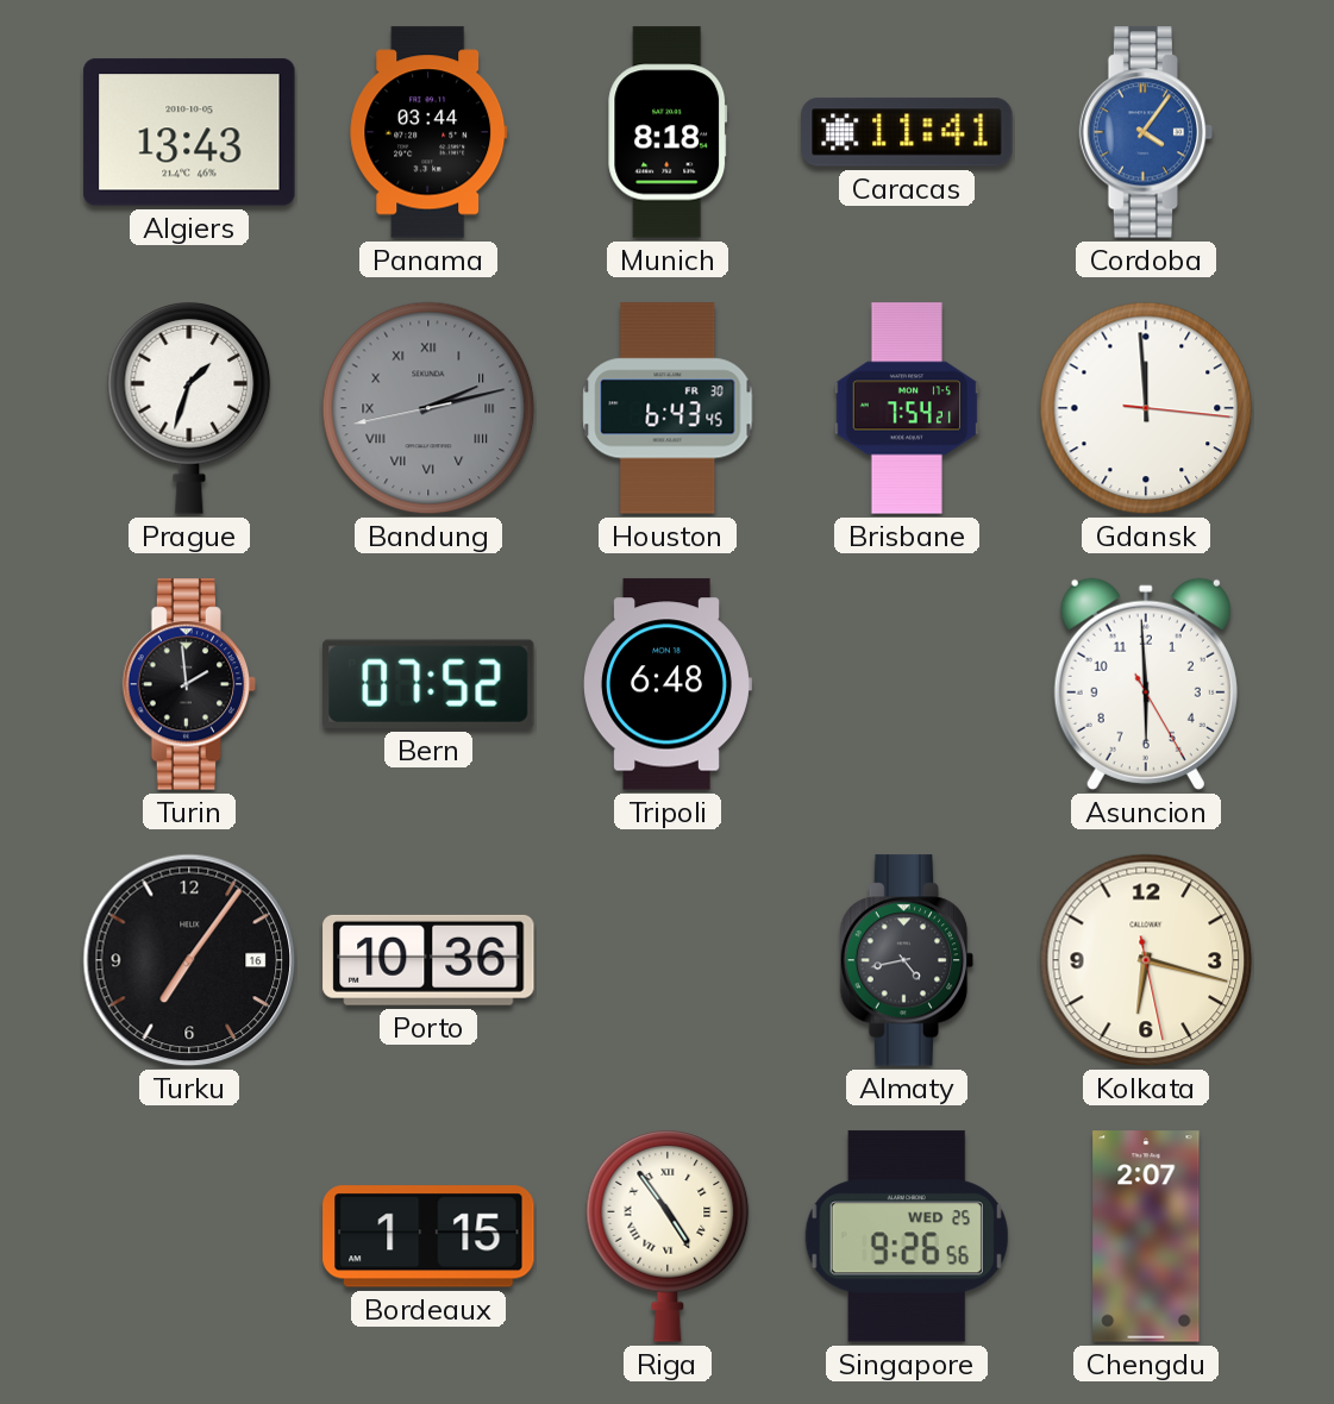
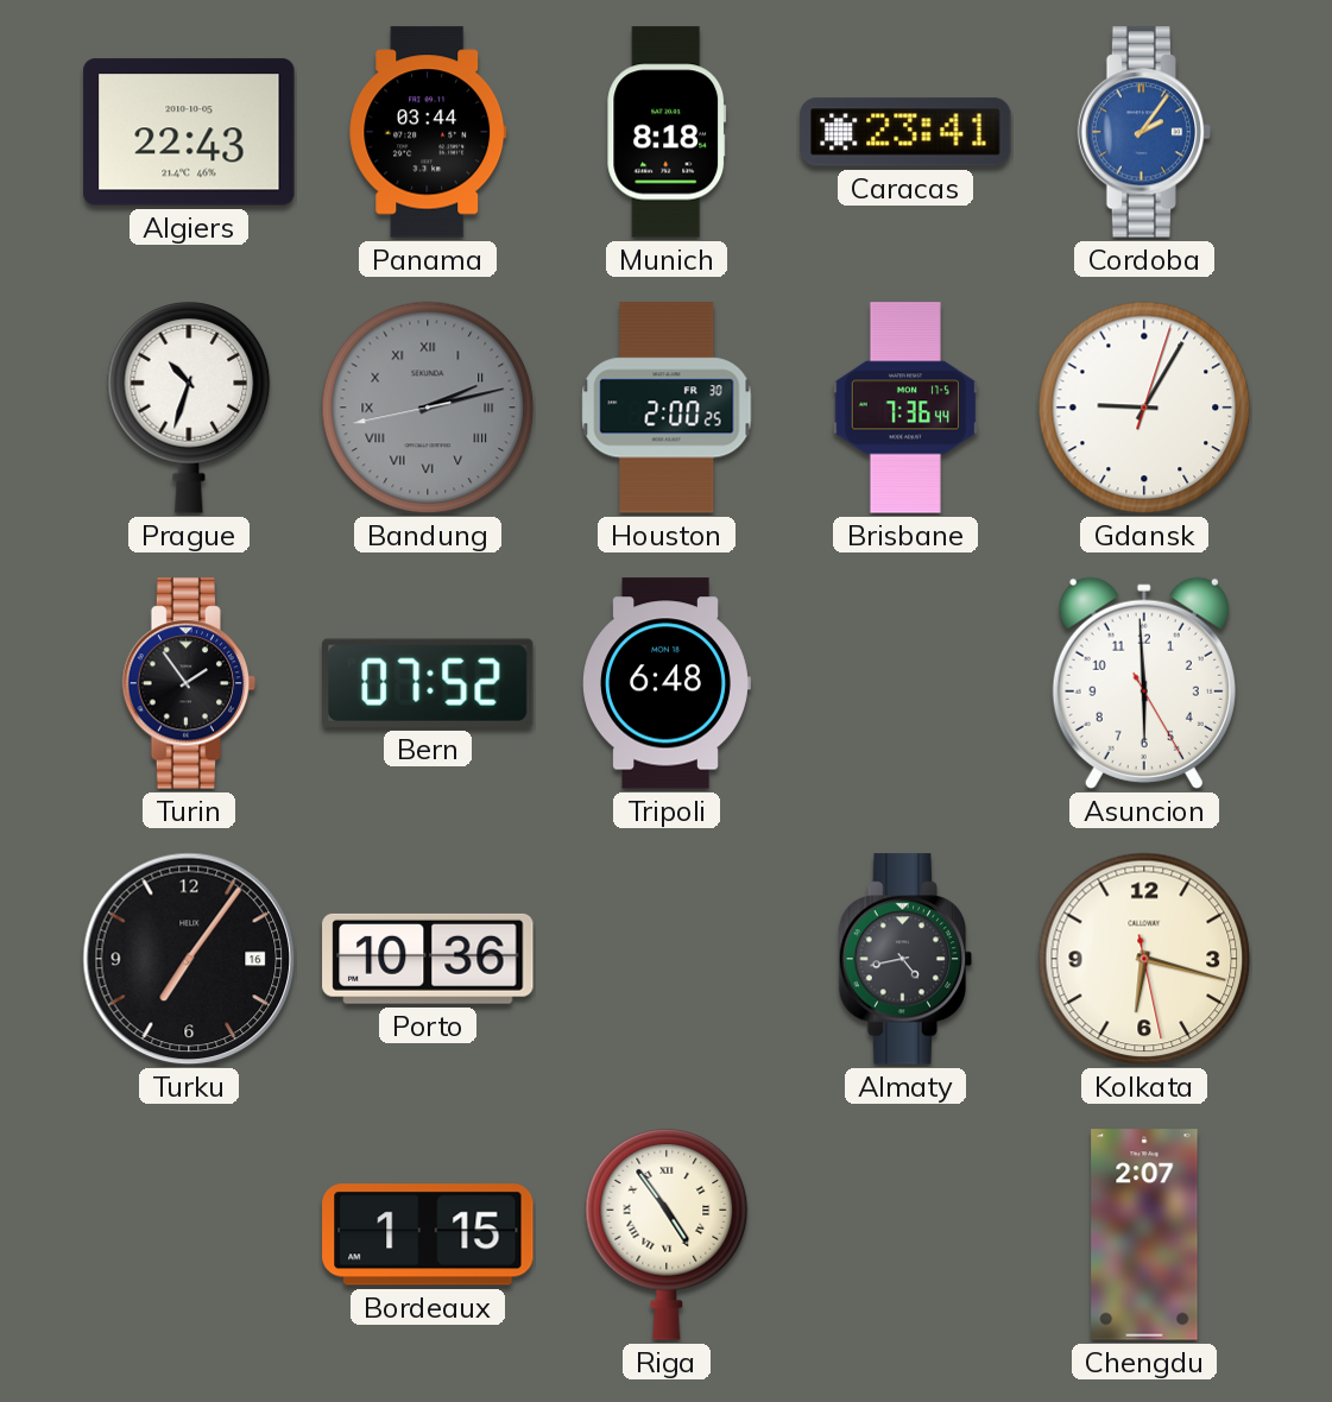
Algiers: 13:43 -> 22:43
Caracas: 11:41 -> 23:41
Cordoba: 4:06 -> 2:06
Prague: 1:33 -> 10:33
Houston: 6:43 -> 2:00
Brisbane: 7:54 -> 7:36
Gdansk: 11:59 -> 9:05
Turin: 1:59 -> 1:54
Singapore: 9:26 -> none
